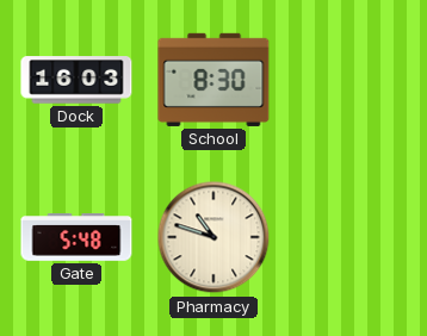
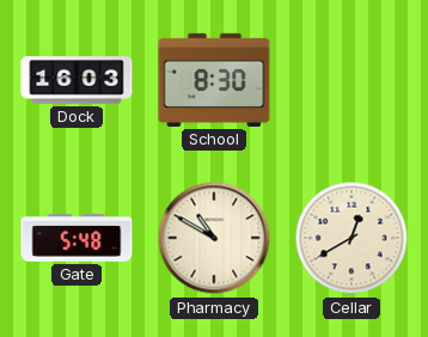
Pharmacy: 10:48 -> 10:50
Cellar: none -> 12:40
